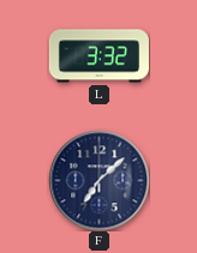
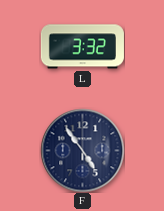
F: 7:08 -> 4:54
